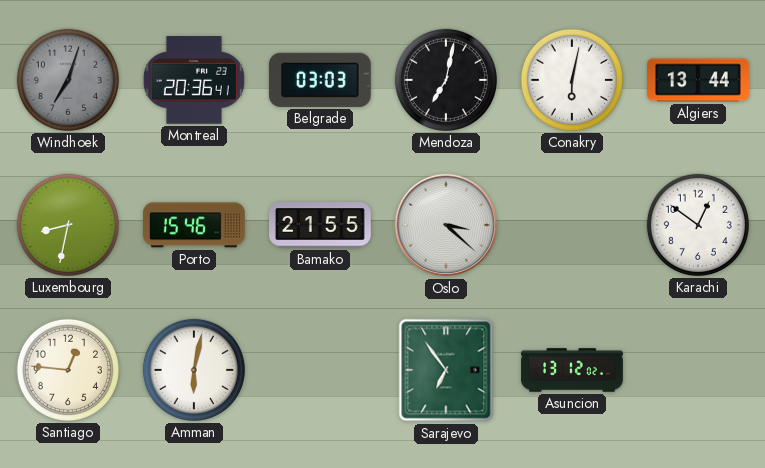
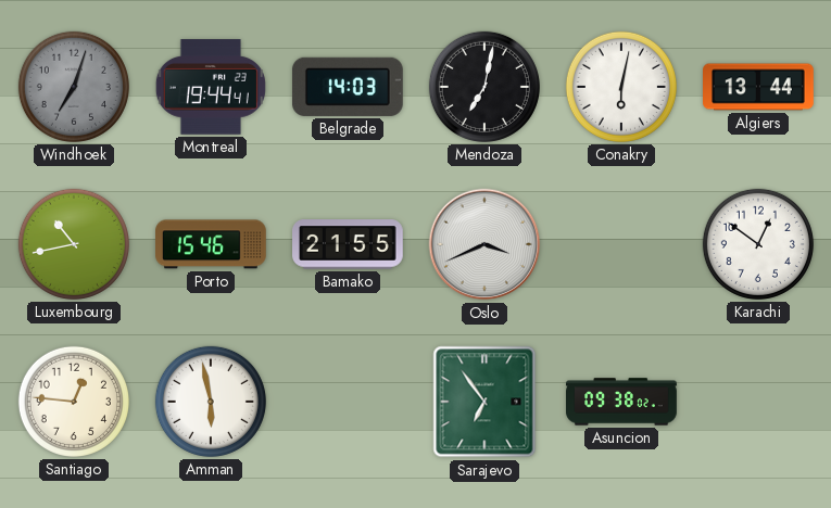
Montreal: 20:36 -> 19:44
Belgrade: 03:03 -> 14:03
Luxembourg: 8:32 -> 10:43
Oslo: 3:22 -> 3:41
Amman: 6:02 -> 5:58
Asuncion: 13:12 -> 09:38
